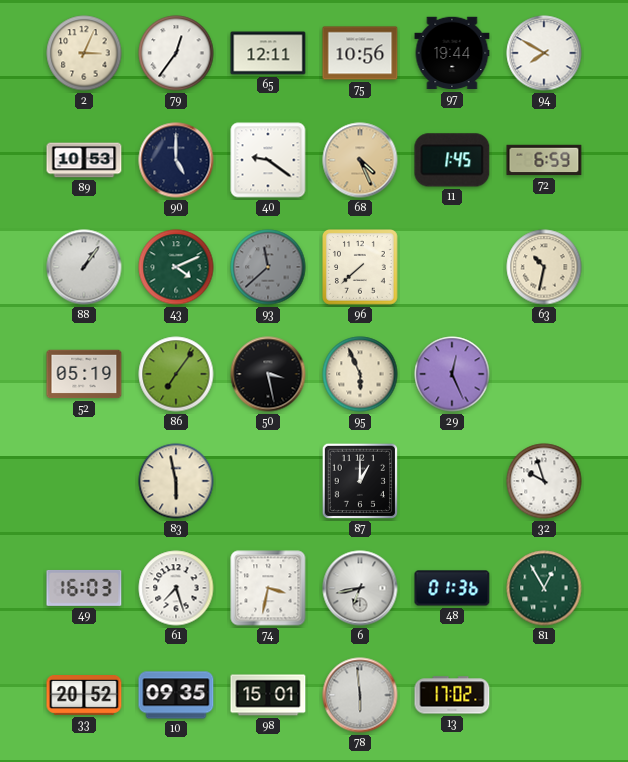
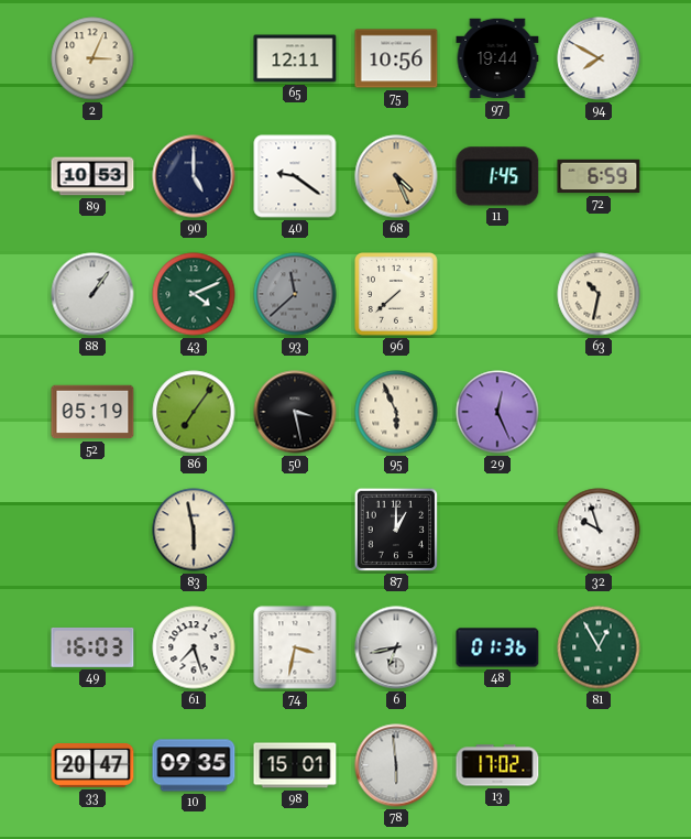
79: 12:36 -> none
33: 20:52 -> 20:47
